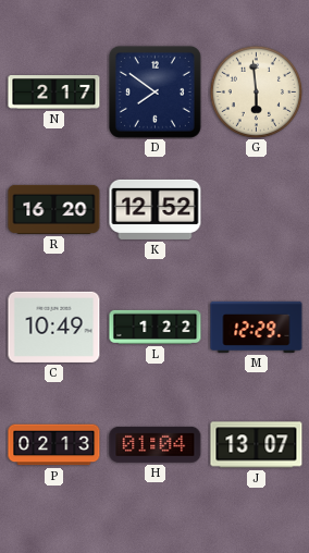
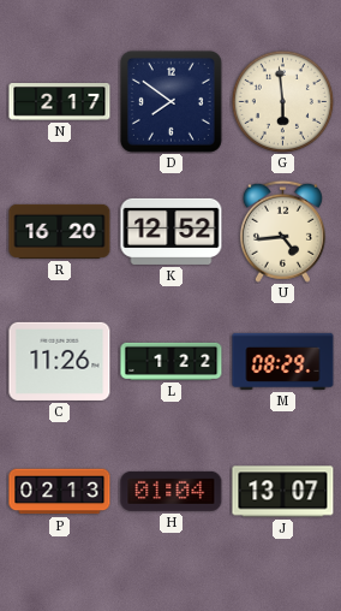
U: none -> 4:44
C: 10:49 -> 11:26
M: 12:29 -> 08:29
